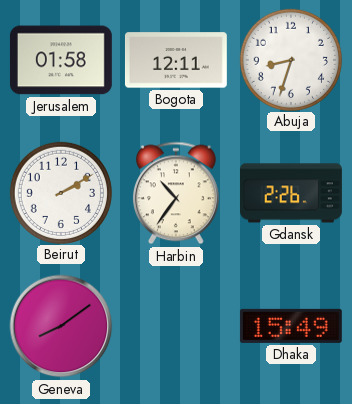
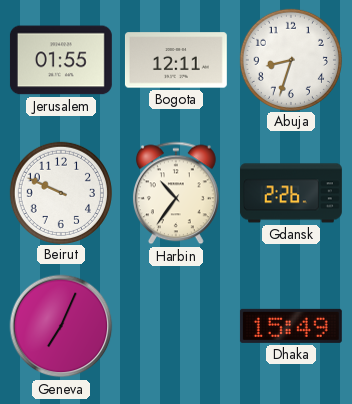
Jerusalem: 01:58 -> 01:55
Beirut: 2:10 -> 9:49
Geneva: 8:09 -> 7:04
